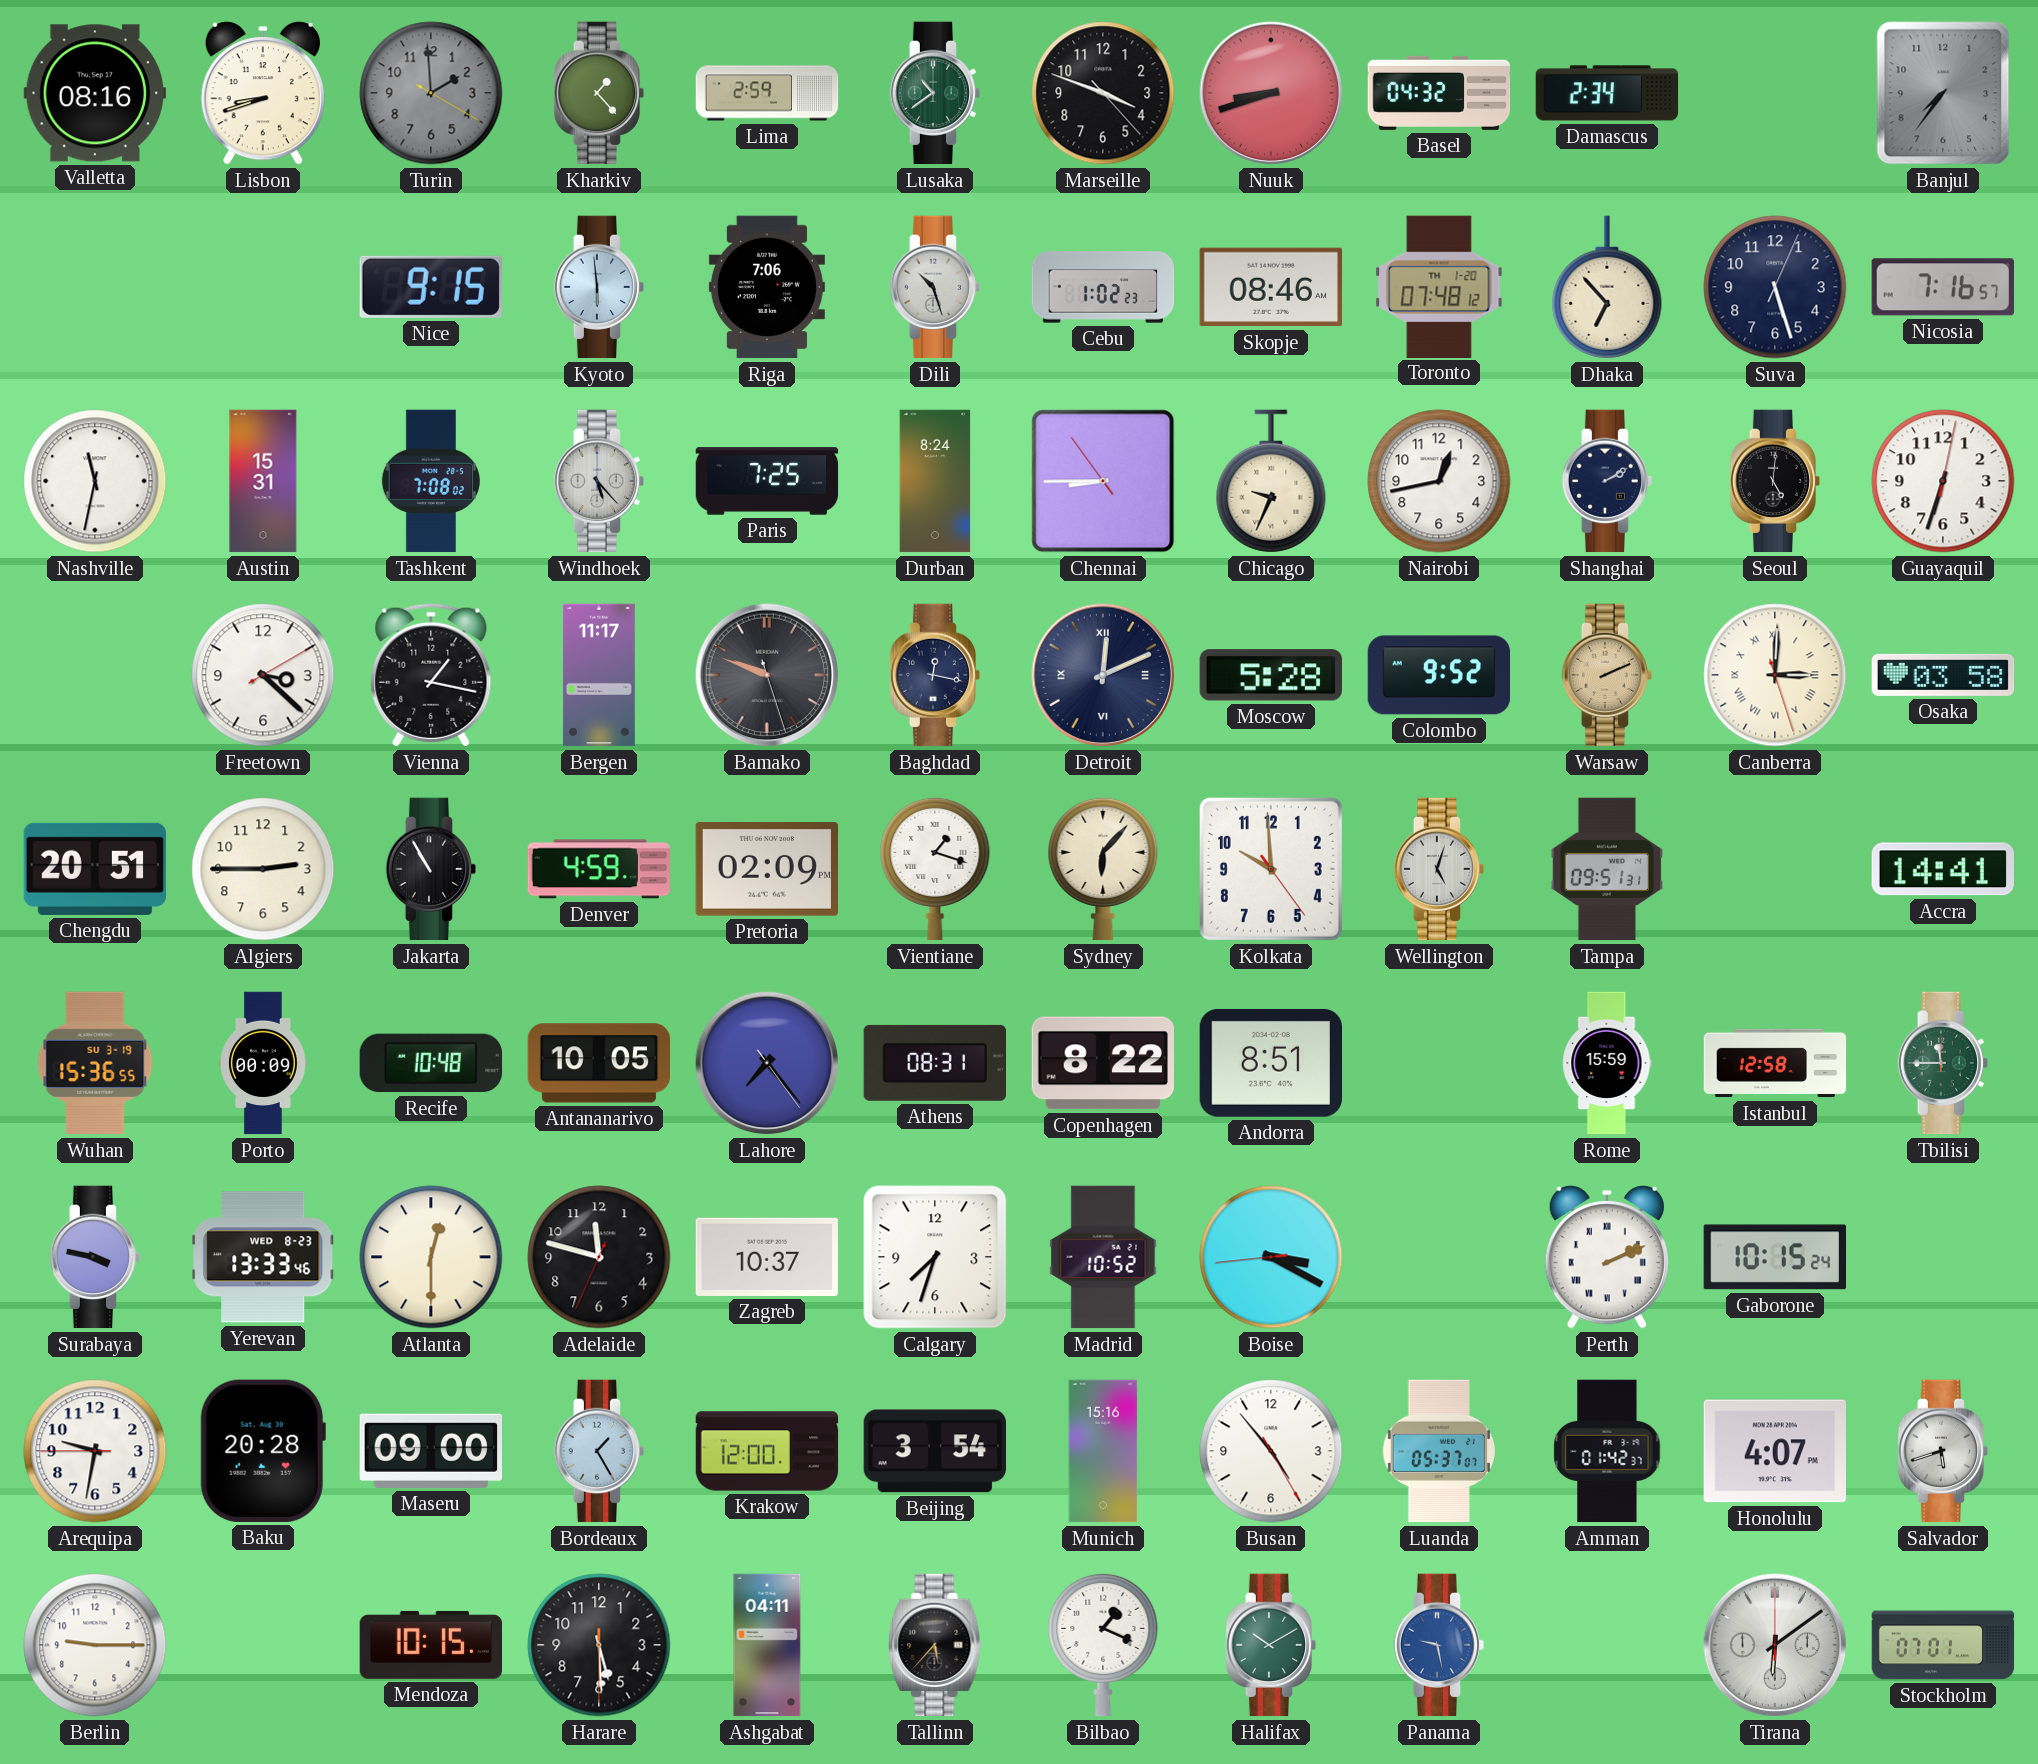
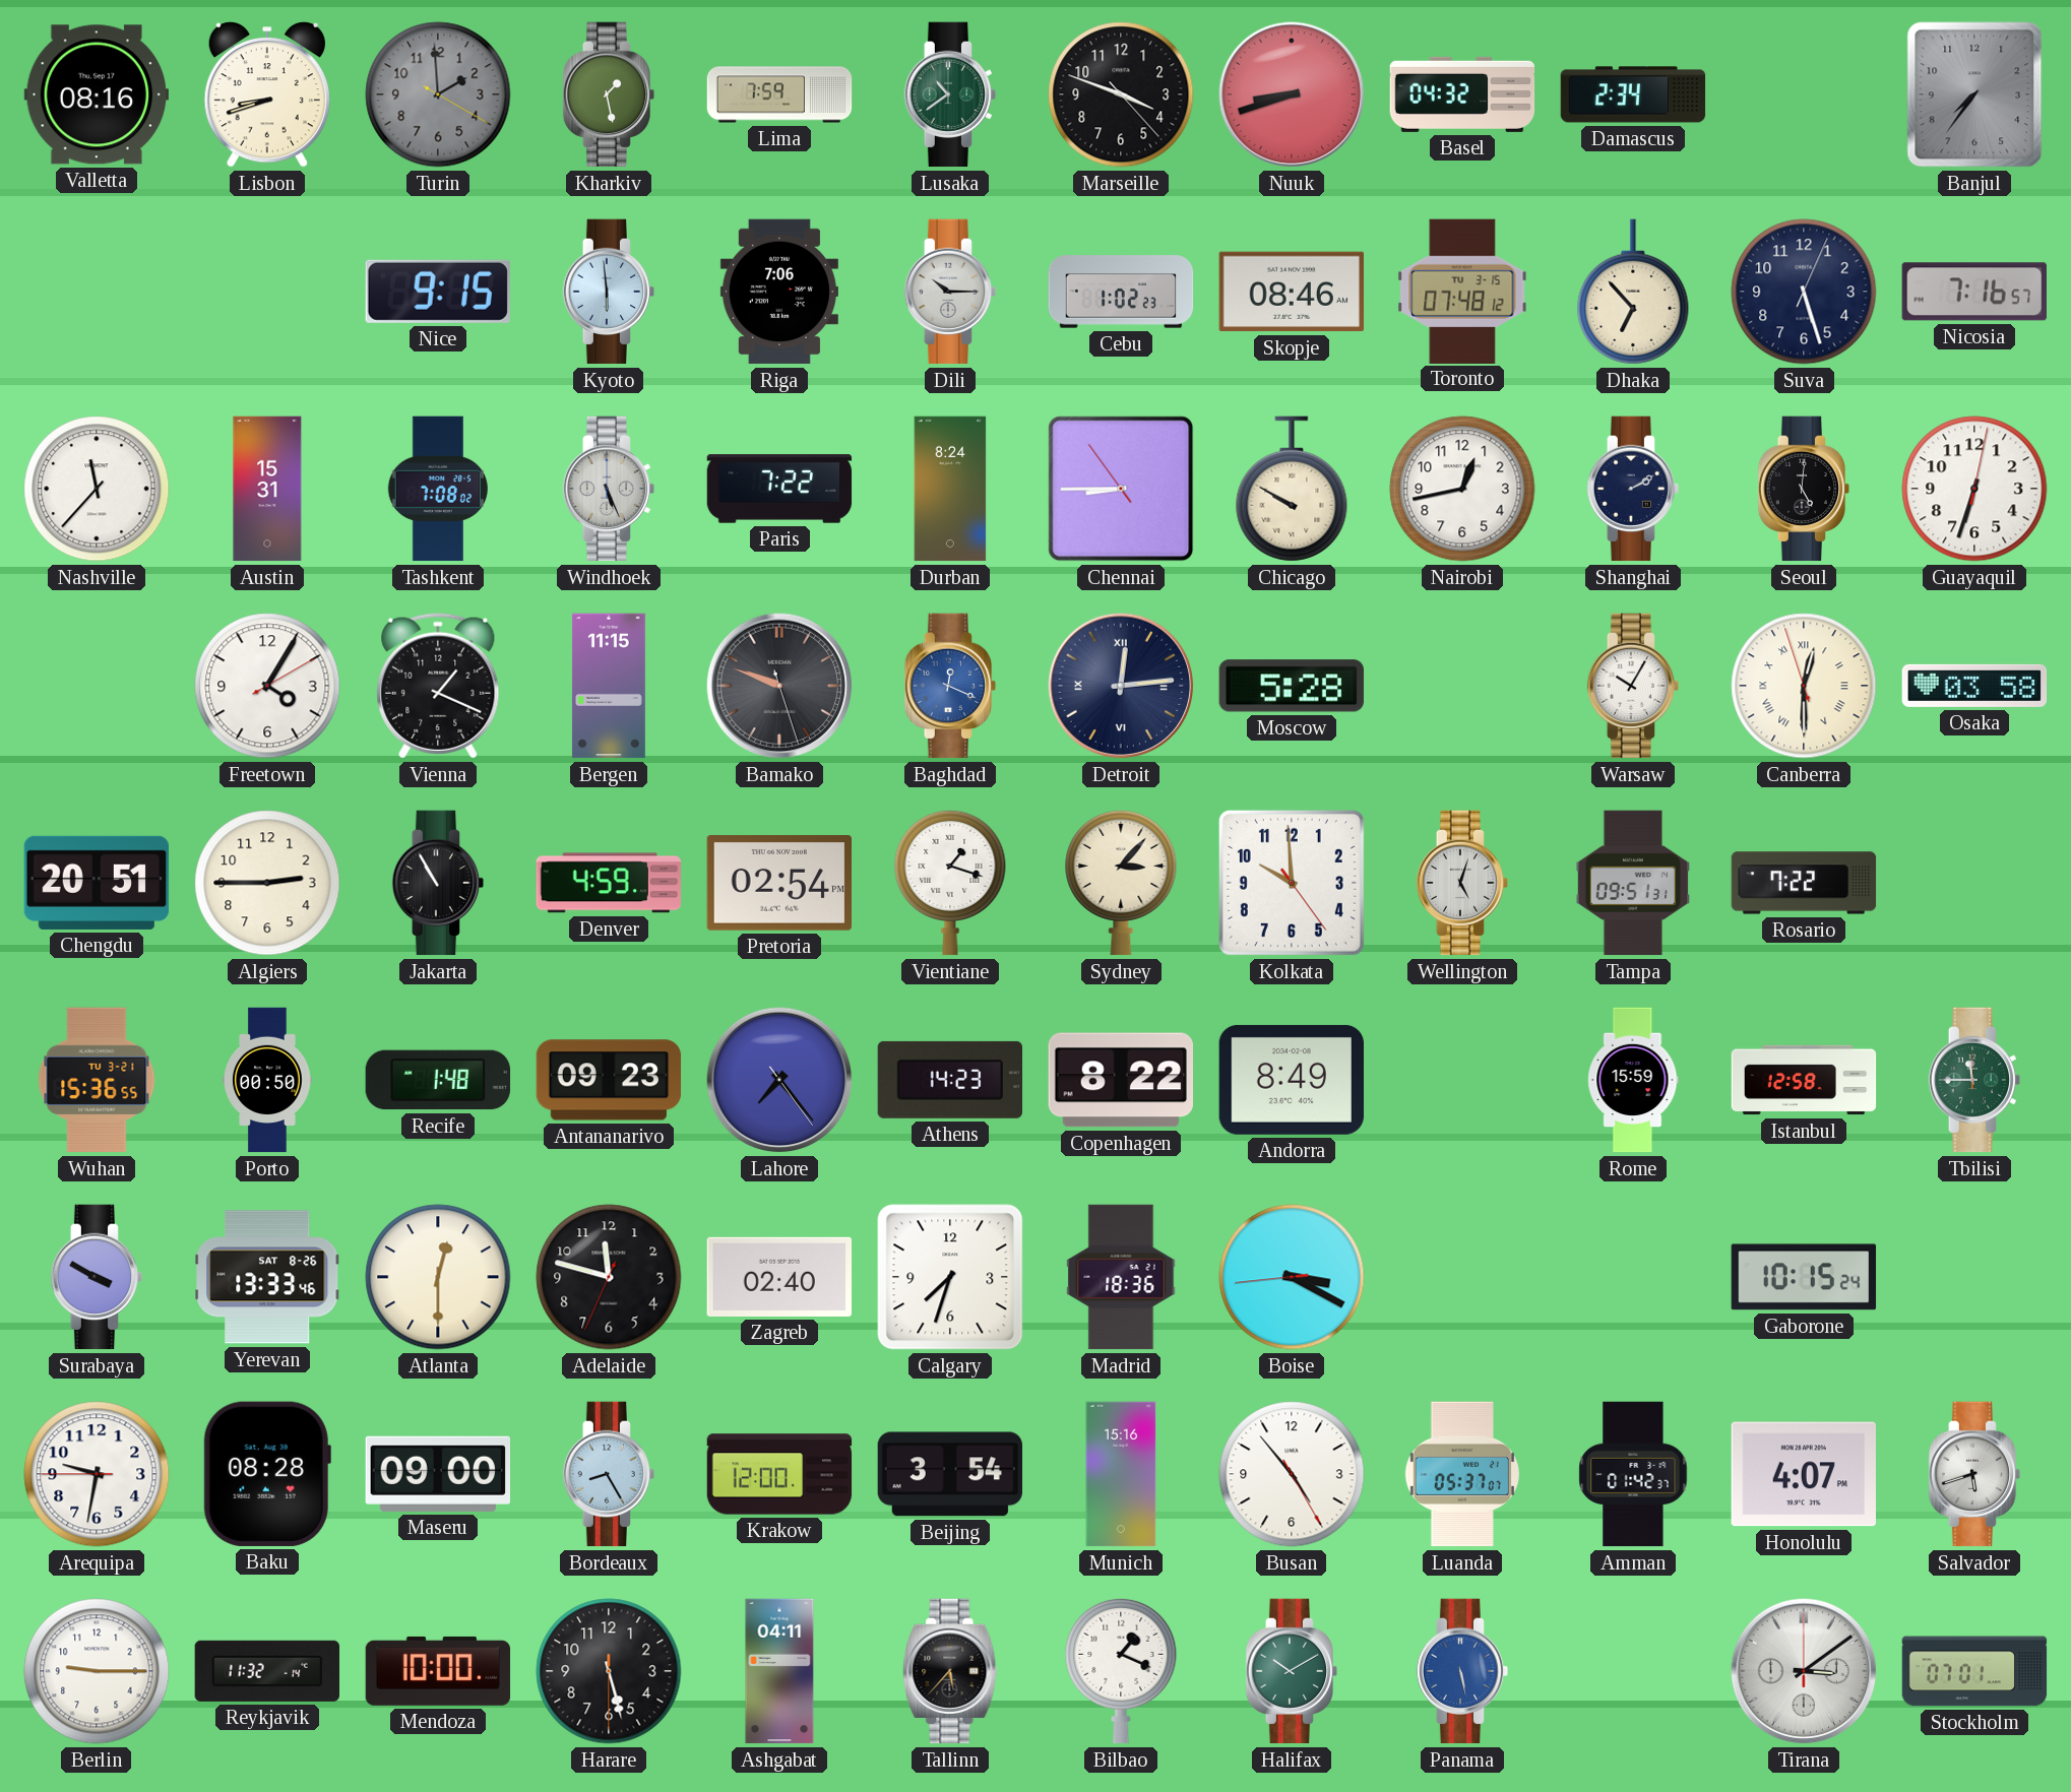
Kharkiv: 1:23 -> 1:28
Lima: 2:59 -> 7:59
Dili: 10:27 -> 10:15
Toronto date: TH 1-20 -> TU 3-15
Nashville: 11:32 -> 11:37
Windhoek: 5:23 -> 5:26
Paris: 7:25 -> 7:22
Chicago: 9:34 -> 9:50
Freetown: 3:22 -> 4:05
Vienna: 1:17 -> 1:19
Bergen: 11:17 -> 11:15
Baghdad: 12:17 -> 12:19
Baghdad dial: navy -> blue
Detroit: 12:11 -> 12:14
Colombo: 9:52 -> none
Warsaw: 2:11 -> 10:05
Warsaw dial: champagne -> white
Canberra: 3:00 -> 12:29
Pretoria: 02:09 -> 02:54
Sydney: 6:07 -> 3:07
Rosario: none -> 7:22
Accra: 14:41 -> none
Wuhan date: SU 3-19 -> TU 3-21
Porto: 00:09 -> 00:50
Recife: 10:48 -> 1:48
Antananarivo: 10:05 -> 09:23
Athens: 08:31 -> 14:23
Andorra: 8:51 -> 8:49
Surabaya: 3:47 -> 3:50
Yerevan date: WED 8-23 -> SAT 8-26
Zagreb: 10:37 -> 02:40
Madrid: 10:52 -> 18:36
Perth: 2:11 -> none
Baku: 20:28 -> 08:28
Bordeaux: 1:25 -> 8:25
Reykjavik: none -> 11:32
Mendoza: 10:15 -> 10:00
Harare: 5:29 -> 5:27
Panama: 9:28 -> 5:28
Tirana: 6:09 -> 3:09
